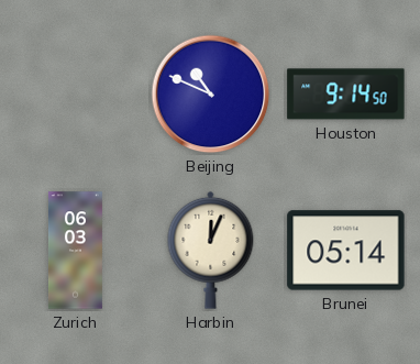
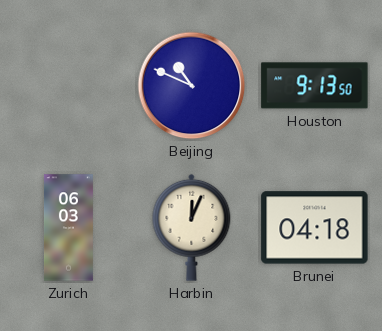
Houston: 9:14 -> 9:13
Brunei: 05:14 -> 04:18
